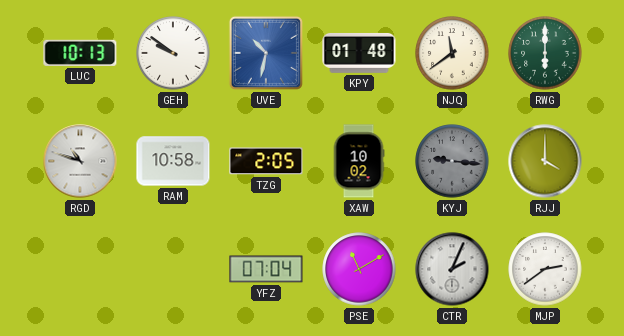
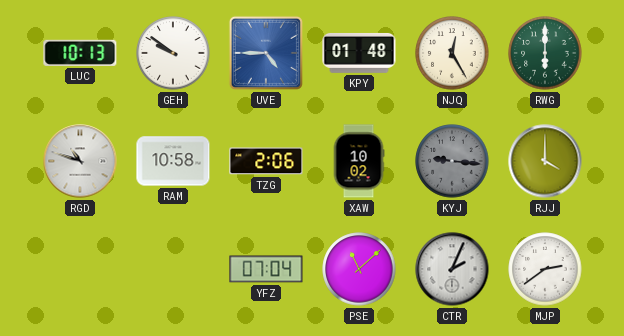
UVE: 10:32 -> 4:45
NJQ: 11:39 -> 12:25
TZG: 2:05 -> 2:06
PSE: 11:10 -> 11:08
